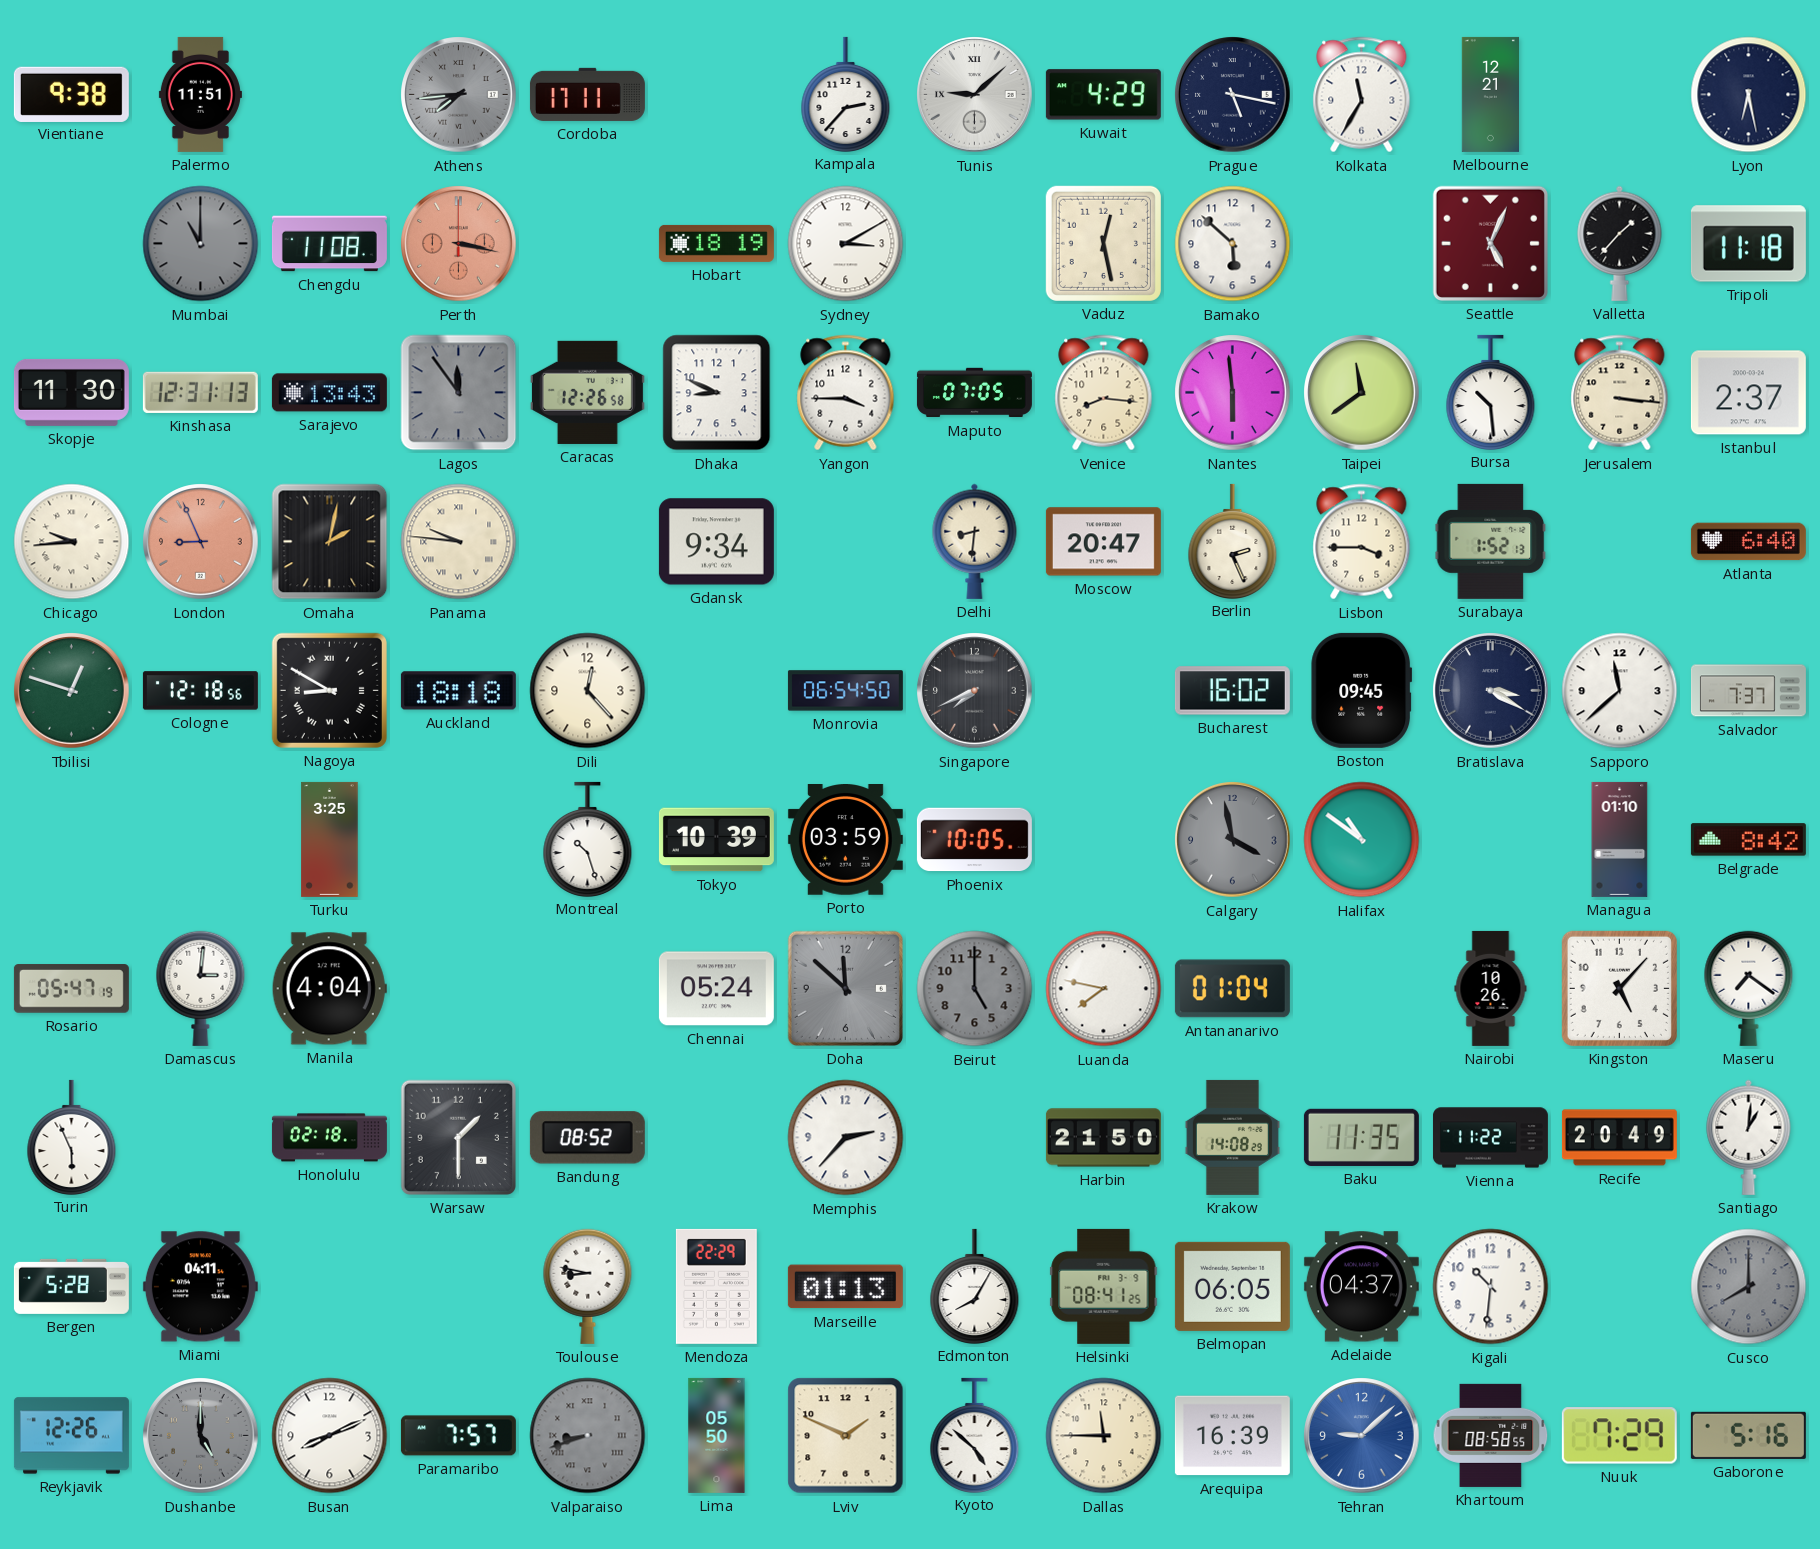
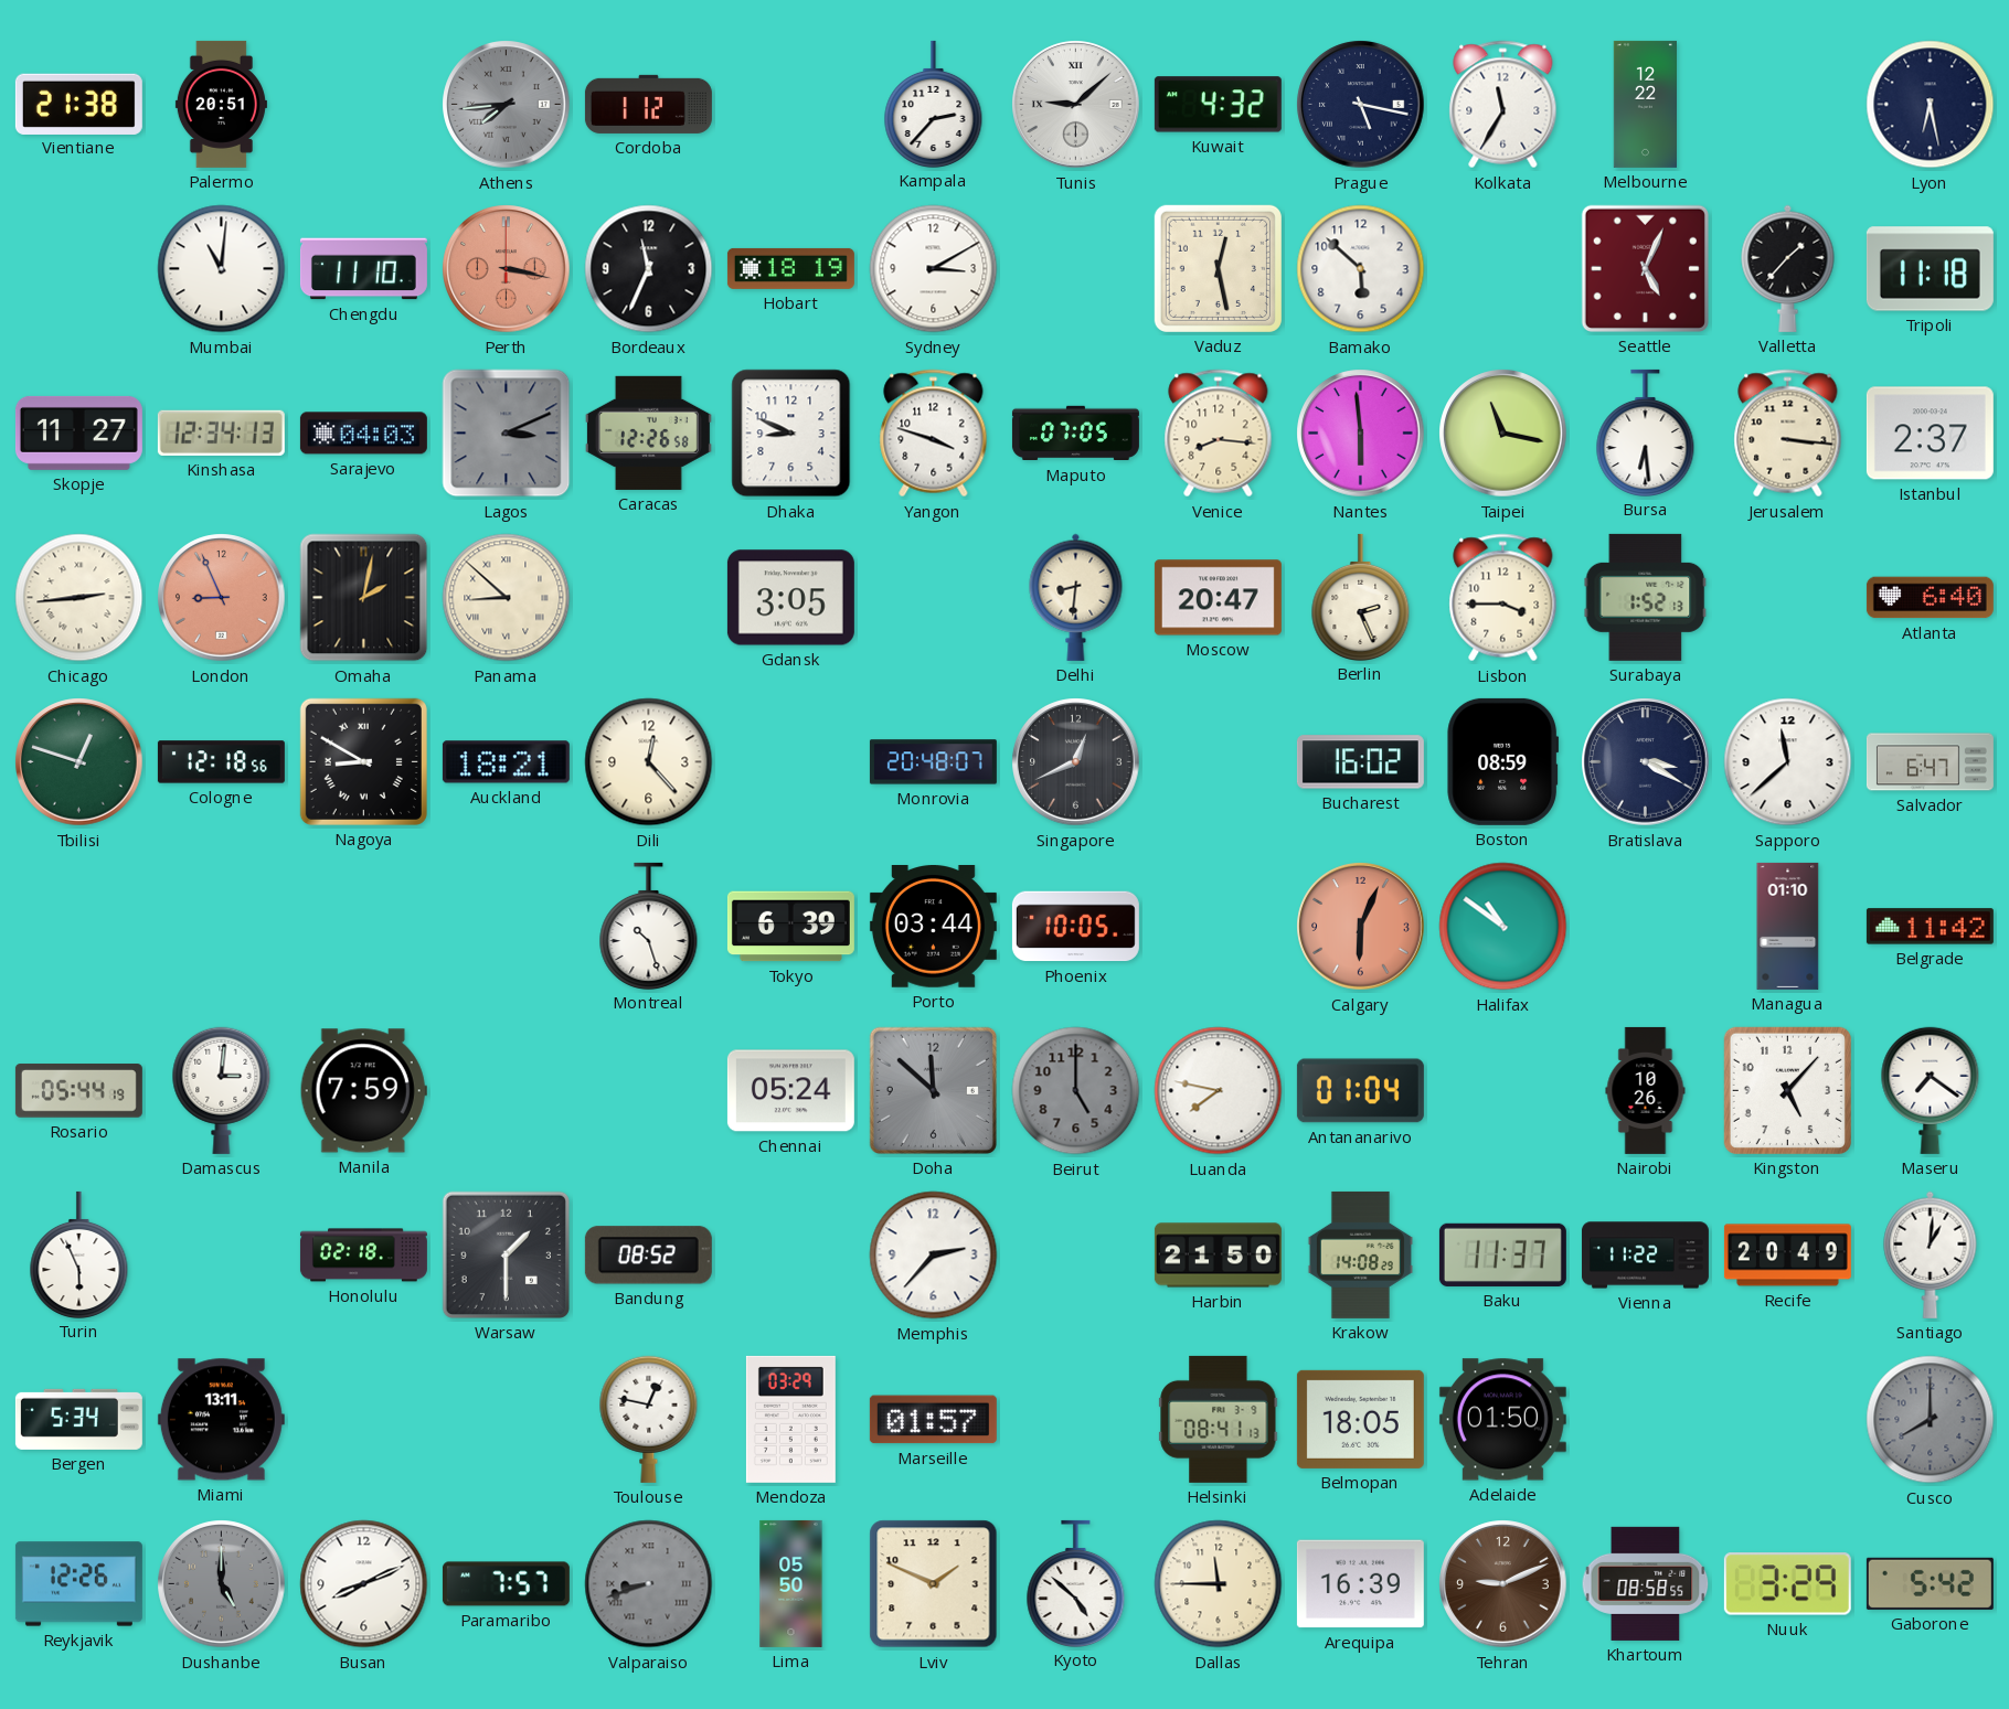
Vientiane: 9:38 -> 21:38
Palermo: 11:51 -> 20:51
Cordoba: 17:11 -> 1:12
Kuwait: 4:29 -> 4:32
Melbourne: 12:21 -> 12:22
Mumbai: 11:00 -> 11:01
Mumbai dial: grey -> white
Chengdu: 11:08 -> 11:10
Bordeaux: none -> 11:34
Skopje: 11:30 -> 11:27
Kinshasa: 12:31 -> 12:34
Sarajevo: 13:43 -> 04:03
Lagos: 11:54 -> 3:11
Yangon: 3:45 -> 3:48
Taipei: 11:39 -> 11:17
Bursa: 10:29 -> 6:29
Chicago: 9:44 -> 2:44
Panama: 9:46 -> 8:52
Gdansk: 9:34 -> 3:05
Auckland: 18:18 -> 18:21
Monrovia: 06:54 -> 20:48
Singapore: 7:41 -> 12:41
Boston: 09:45 -> 08:59
Salvador: 7:37 -> 6:47
Turku: 3:25 -> none
Tokyo: 10:39 -> 6:39
Porto: 03:59 -> 03:44
Calgary: 3:58 -> 6:04
Calgary dial: grey -> salmon
Belgrade: 8:42 -> 11:42
Rosario: 05:47 -> 05:44
Manila: 4:04 -> 7:59
Baku: 11:35 -> 11:37
Bergen: 5:28 -> 5:34
Miami: 04:11 -> 13:11
Toulouse: 8:47 -> 12:47
Mendoza: 22:29 -> 03:29
Marseille: 01:13 -> 01:57
Edmonton: 8:05 -> none
Helsinki: 08:41:25 -> 08:41:13
Belmopan: 06:05 -> 18:05
Adelaide: 04:37 -> 01:50
Kigali: 10:31 -> none
Tehran: 9:08 -> 9:11
Tehran dial: blue -> brown
Nuuk: 7:29 -> 3:29
Gaborone: 5:16 -> 5:42
